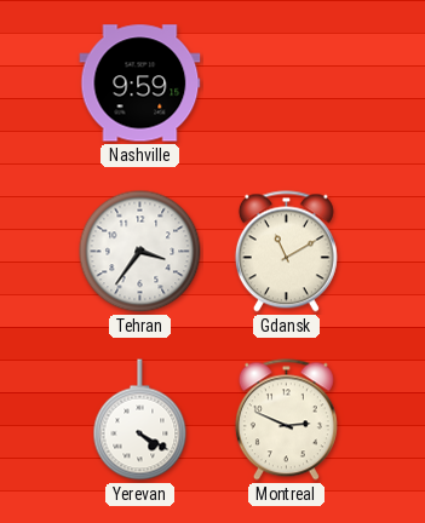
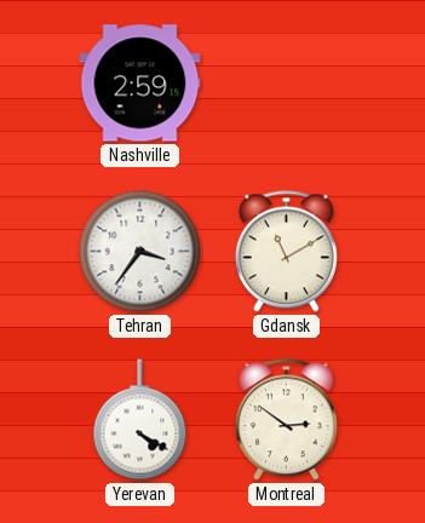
Nashville: 9:59 -> 2:59
Montreal: 2:49 -> 2:51
